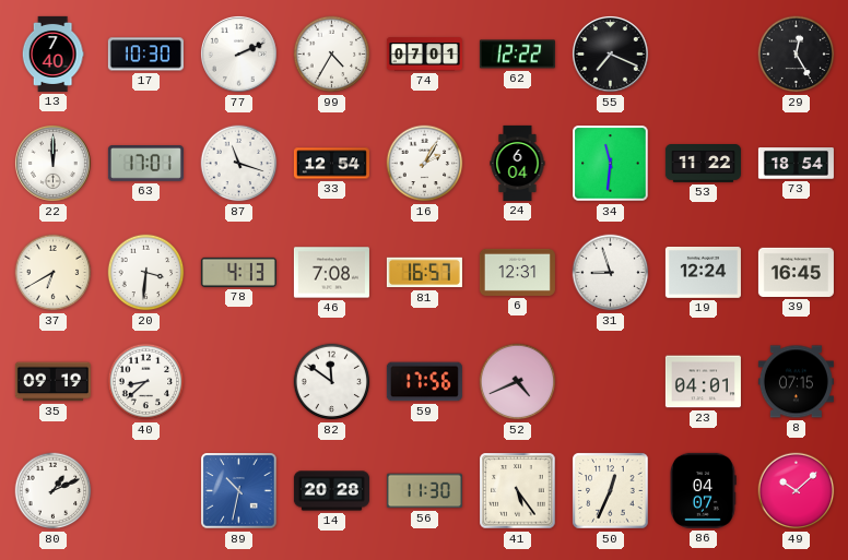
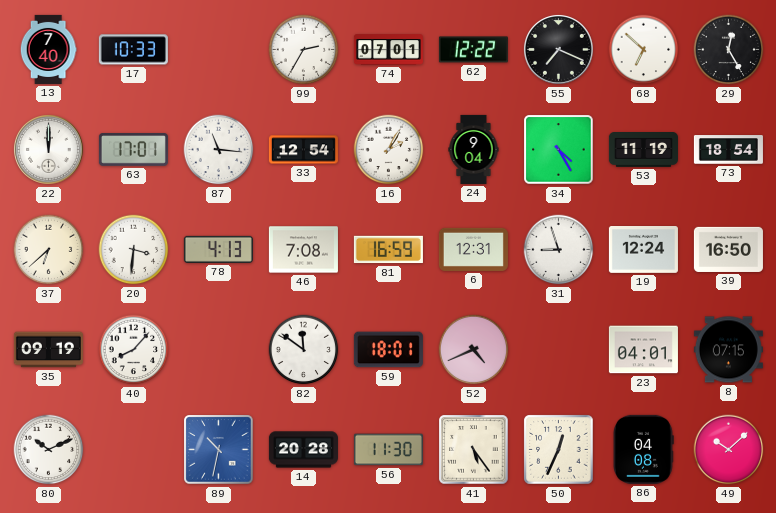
17: 10:30 -> 10:33
77: 2:11 -> none
99: 4:35 -> 2:35
68: none -> 6:52
87: 11:18 -> 11:16
24: 6:04 -> 9:04
34: 11:31 -> 4:25
53: 11:22 -> 11:19
37: 6:40 -> 6:38
81: 16:57 -> 16:59
39: 16:45 -> 16:50
40: 8:38 -> 8:07
59: 17:56 -> 18:01
80: 1:11 -> 10:11
86: 04:07 -> 04:08
